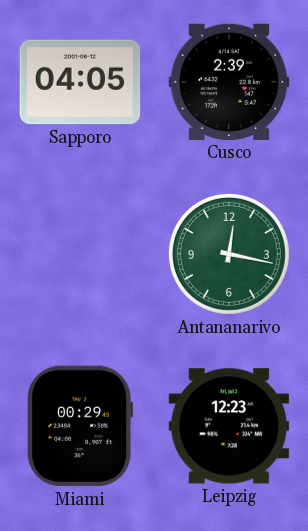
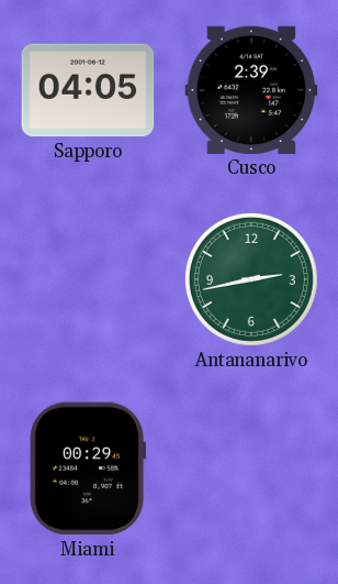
Antananarivo: 12:17 -> 2:43
Leipzig: 12:23 -> none
